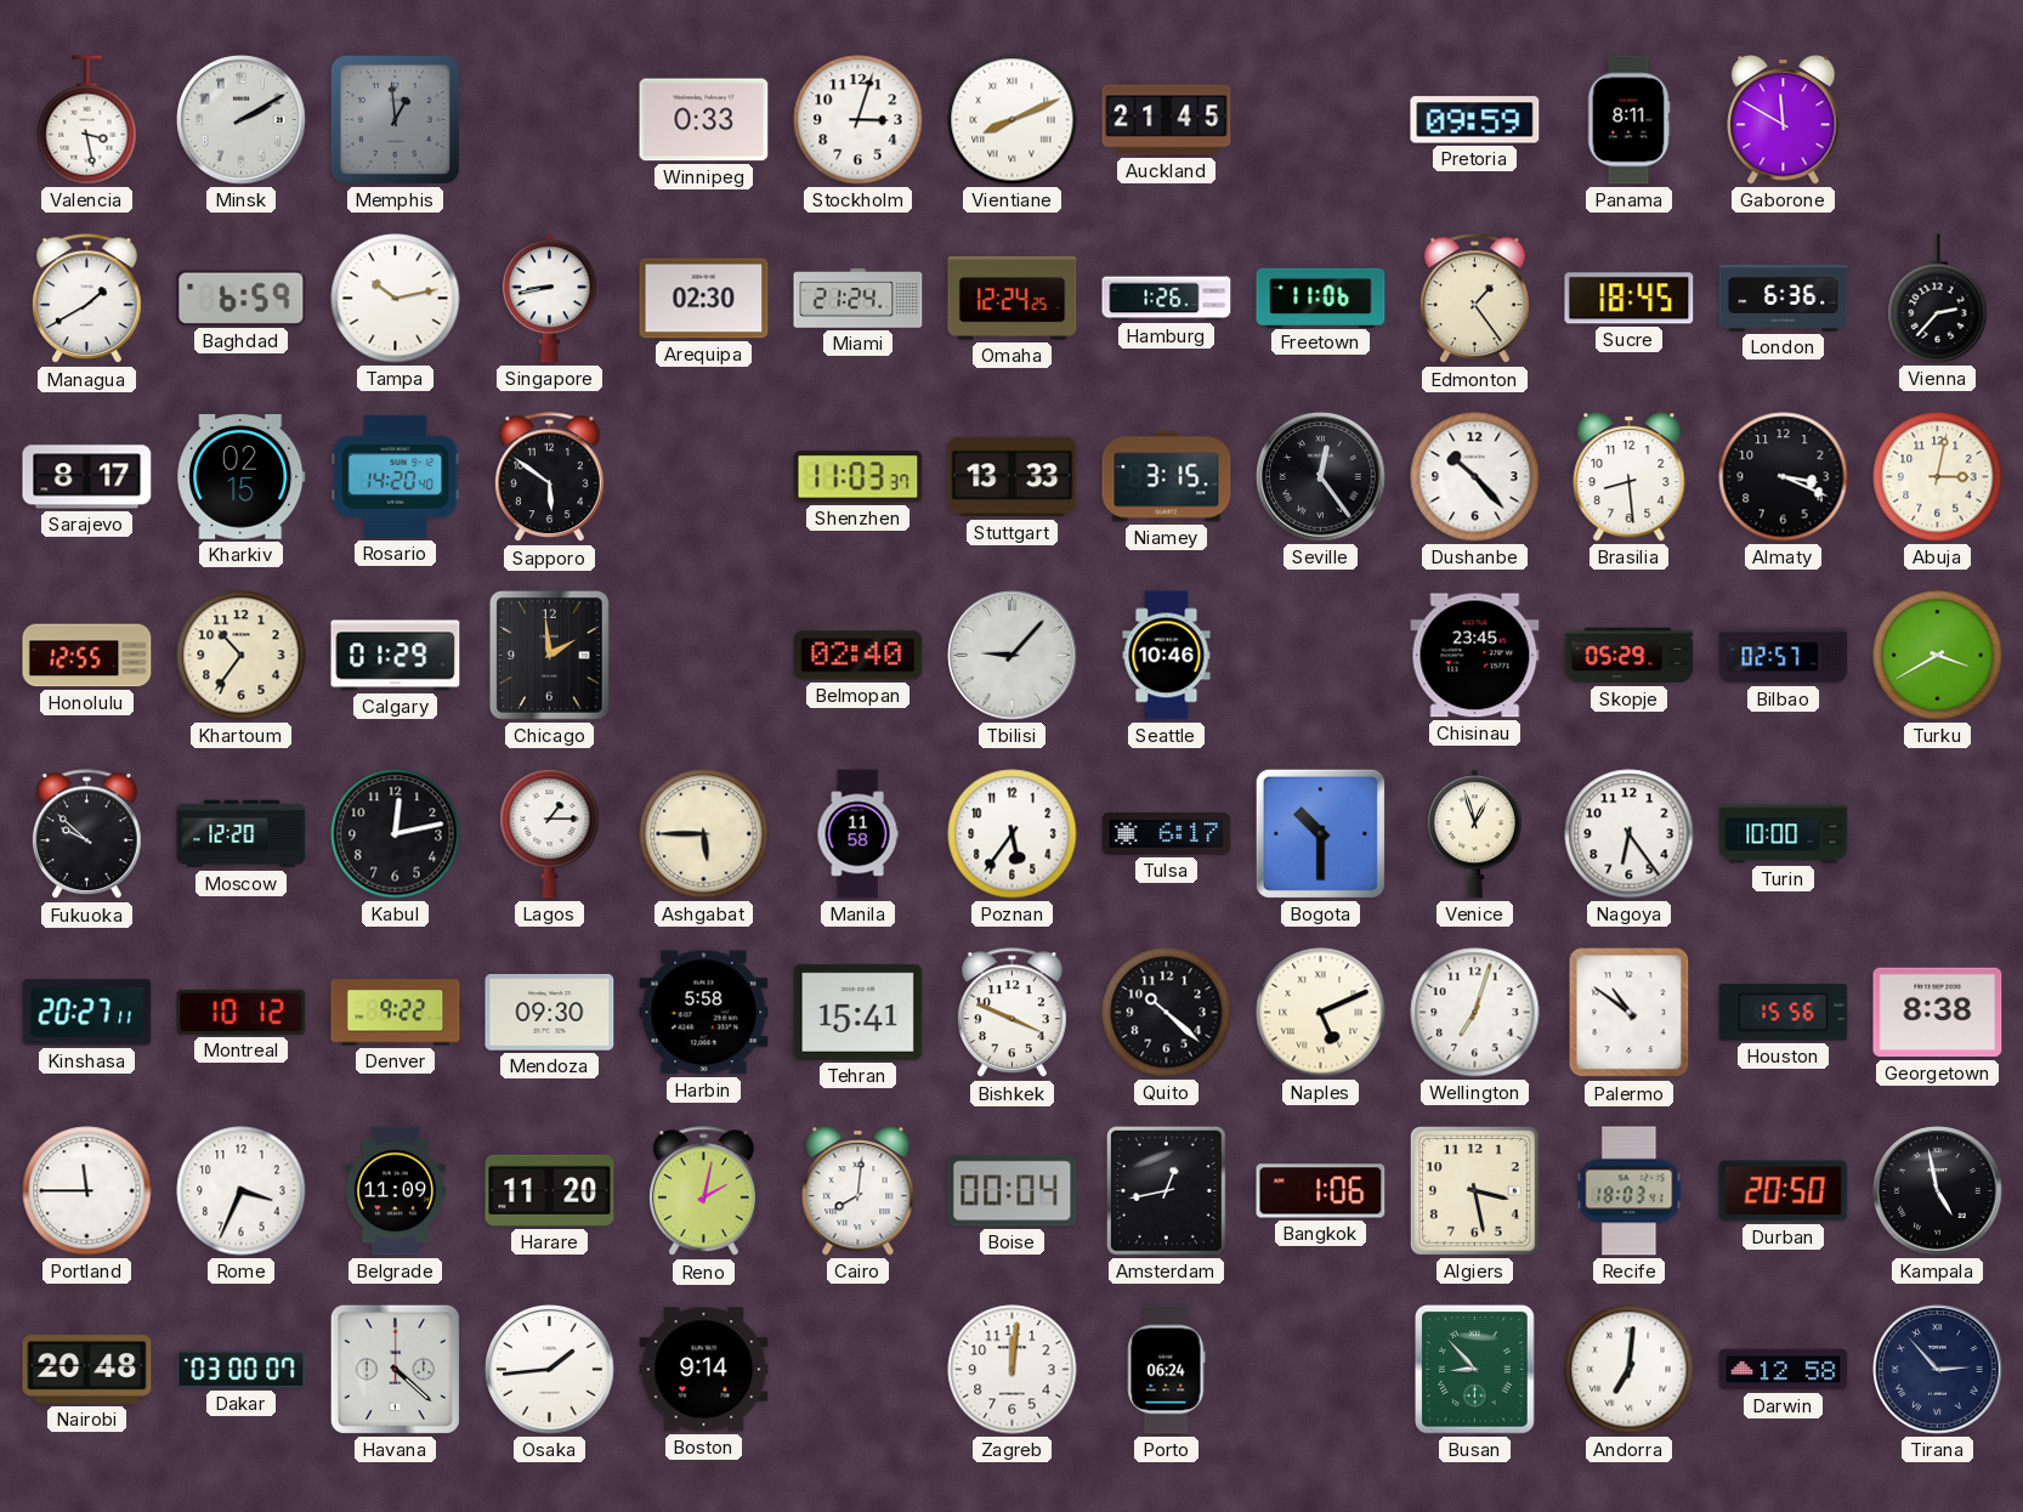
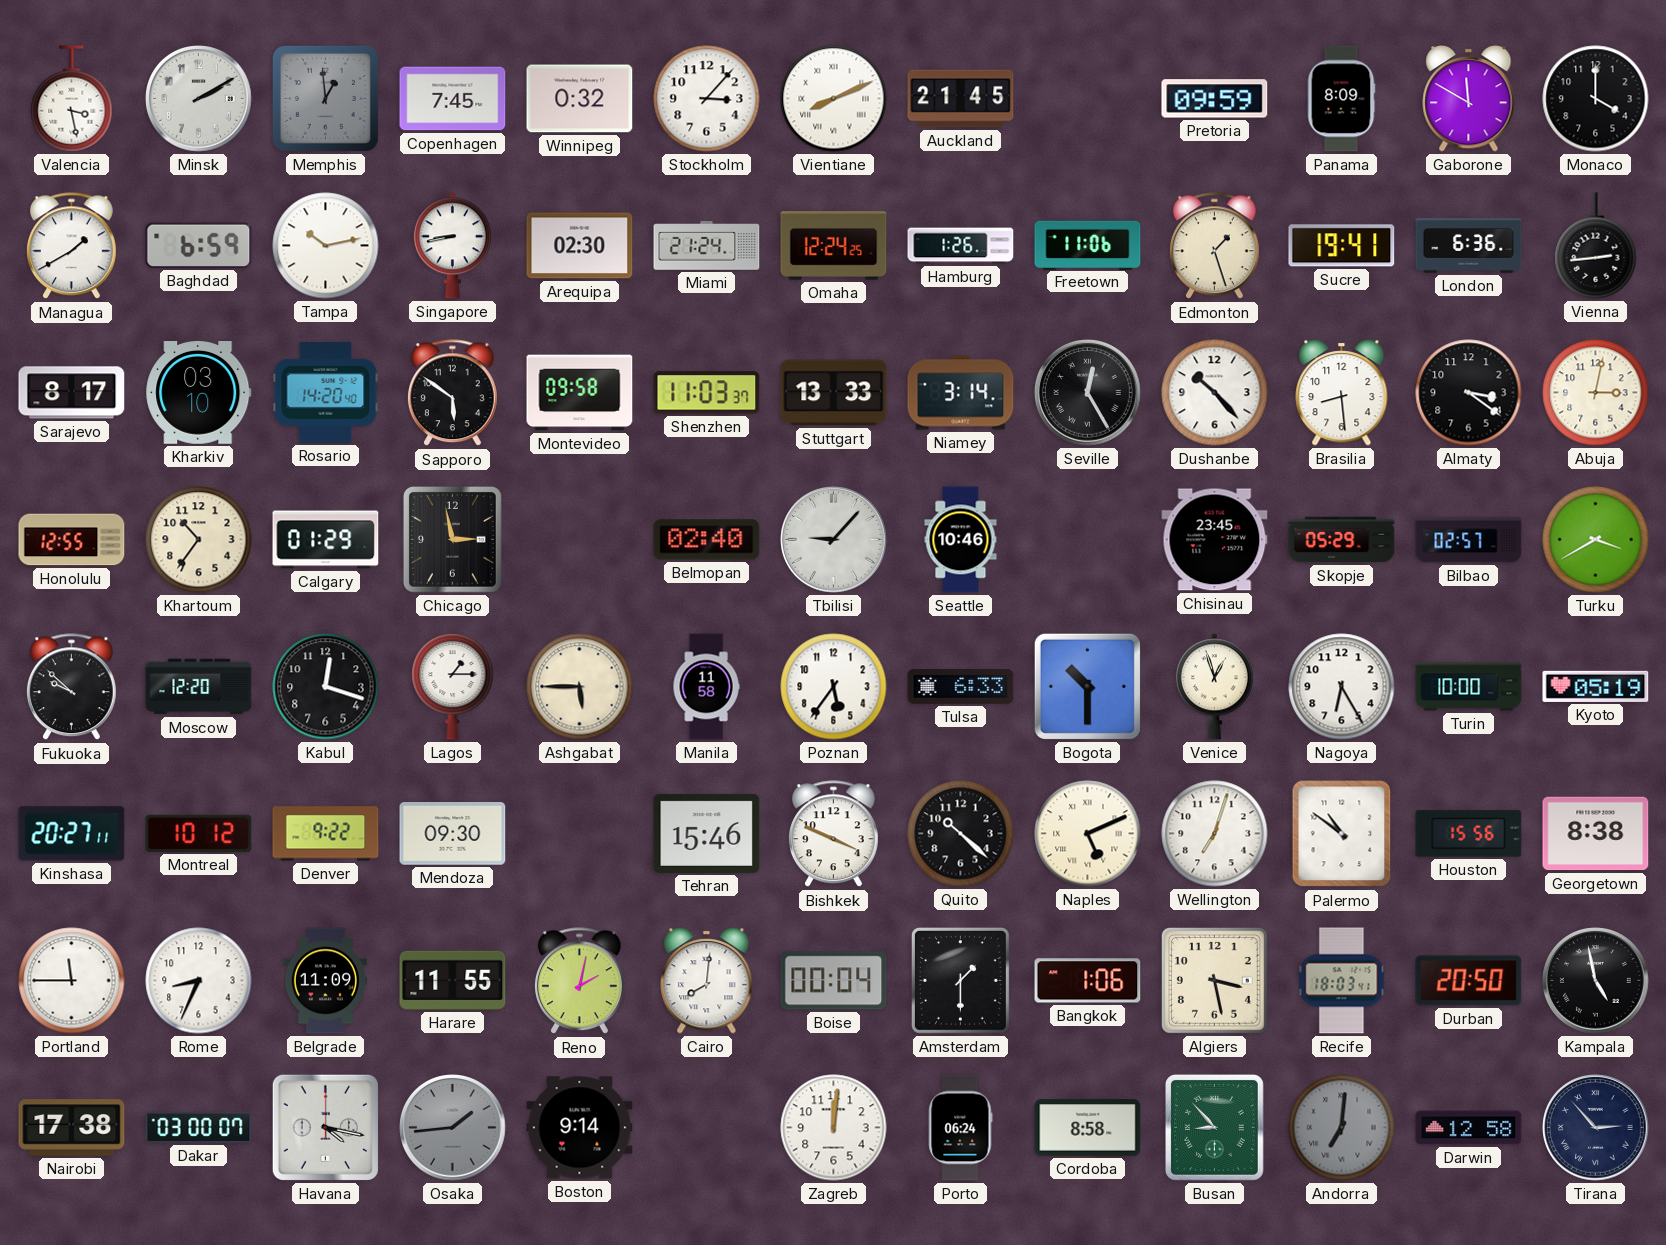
Copenhagen: none -> 7:45
Winnipeg: 0:33 -> 0:32
Stockholm: 3:03 -> 3:07
Panama: 8:11 -> 8:09
Monaco: none -> 4:00
Edmonton: 1:24 -> 1:27
Sucre: 18:45 -> 19:41
Vienna: 2:37 -> 2:44
Kharkiv: 02:15 -> 03:10
Montevideo: none -> 09:58
Niamey: 3:15 -> 3:14
Seville: 12:24 -> 12:25
Almaty: 3:19 -> 3:21
Chicago: 1:59 -> 2:58
Kabul: 12:13 -> 12:18
Tulsa: 6:17 -> 6:33
Nagoya: 6:24 -> 6:25
Kyoto: none -> 05:19
Harbin: 5:58 -> none
Tehran: 15:41 -> 15:46
Rome: 3:34 -> 8:34
Harare: 11:20 -> 11:55
Amsterdam: 12:43 -> 1:30
Nairobi: 20:48 -> 17:38
Havana: 4:22 -> 4:17
Osaka dial: white -> grey
Cordoba: none -> 8:58
Andorra dial: white -> grey
